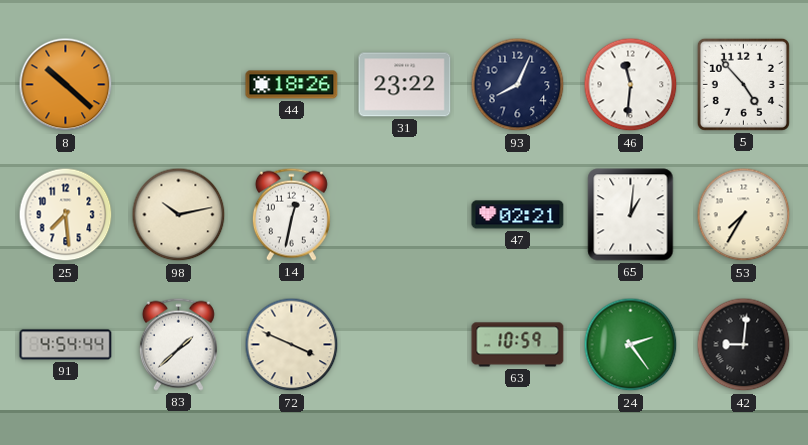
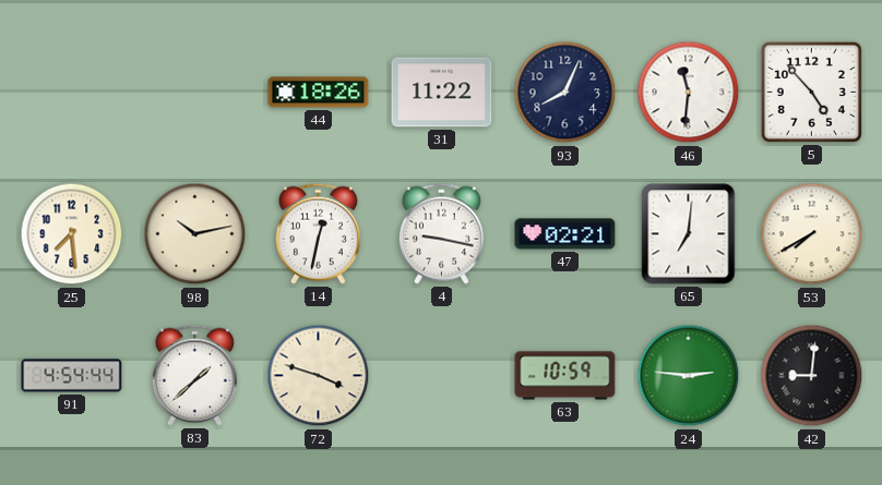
8: 10:22 -> none
31: 23:22 -> 11:22
4: none -> 9:17
65: 1:01 -> 7:01
53: 7:35 -> 7:40
72: 3:49 -> 3:48
24: 2:24 -> 2:46
